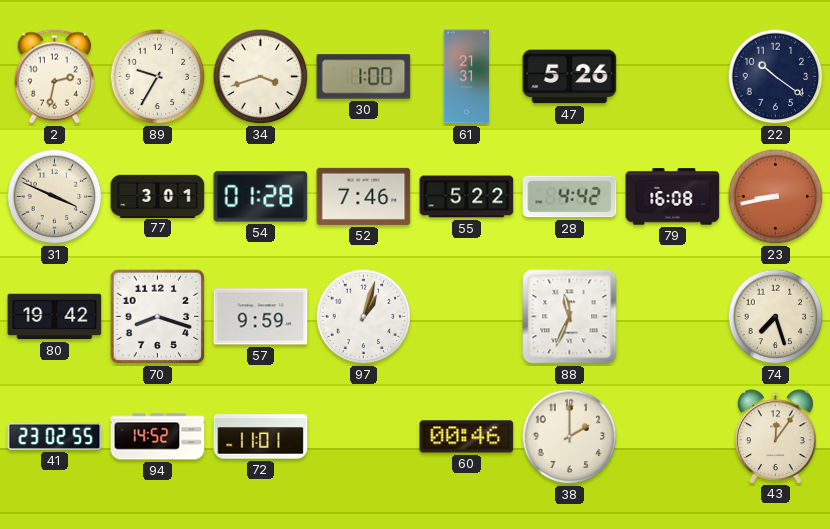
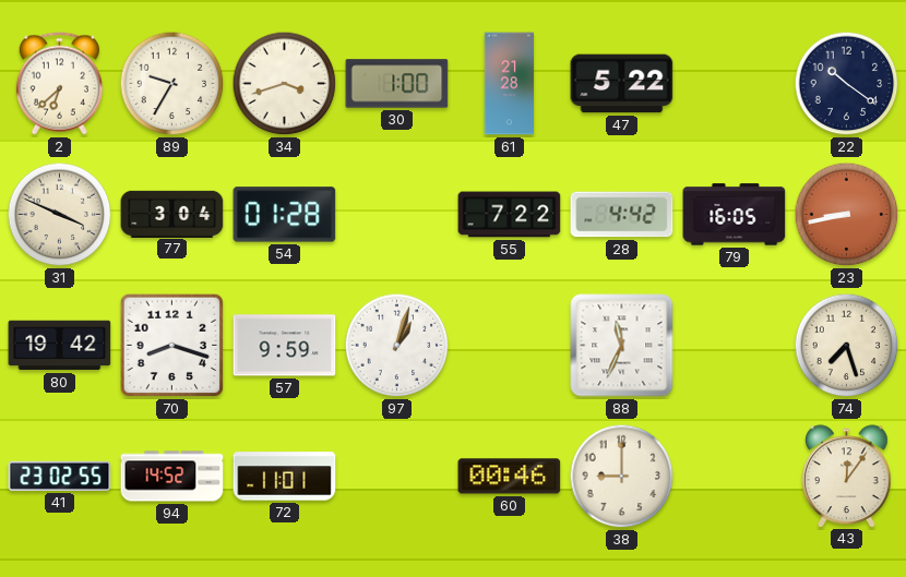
2: 2:32 -> 6:38
61: 21:31 -> 21:28
47: 5:26 -> 5:22
77: 3:01 -> 3:04
52: 7:46 -> none
55: 5:22 -> 7:22
79: 16:08 -> 16:05
38: 2:00 -> 9:00
